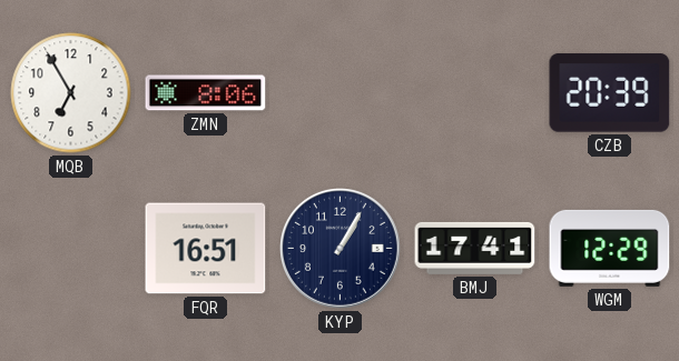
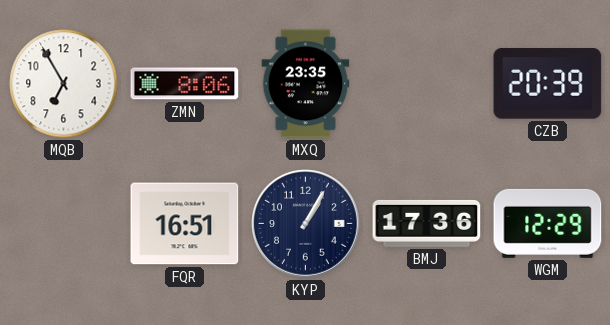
MXQ: none -> 23:35
BMJ: 17:41 -> 17:36
